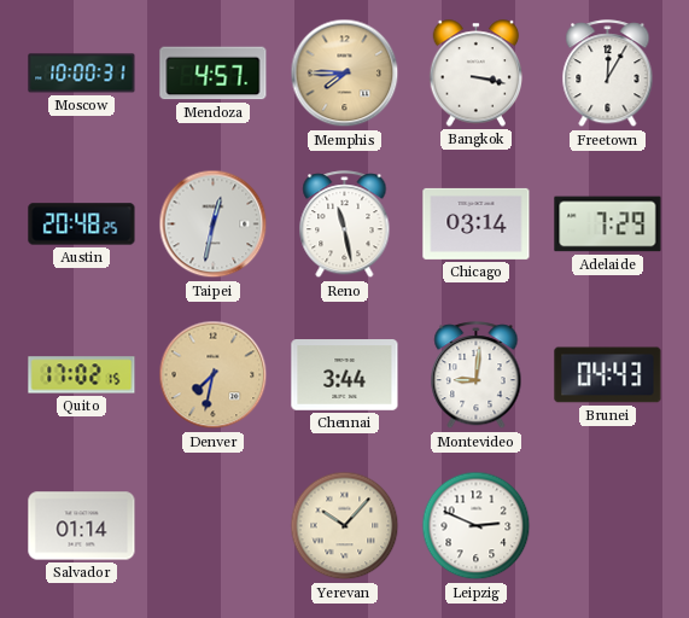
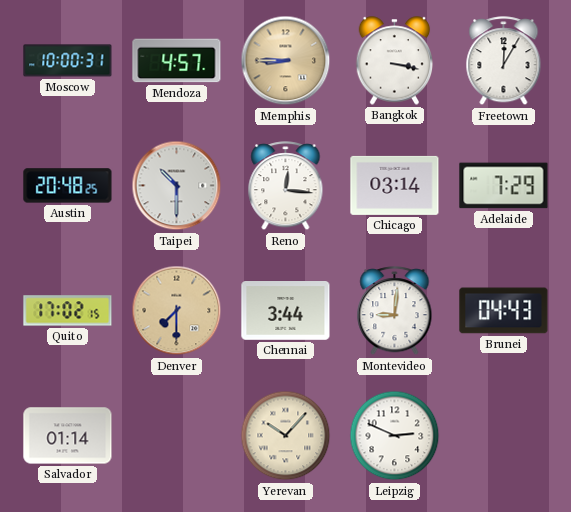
Memphis: 7:45 -> 8:45
Taipei: 12:32 -> 10:30
Reno: 11:28 -> 12:16
Denver: 7:32 -> 7:30
